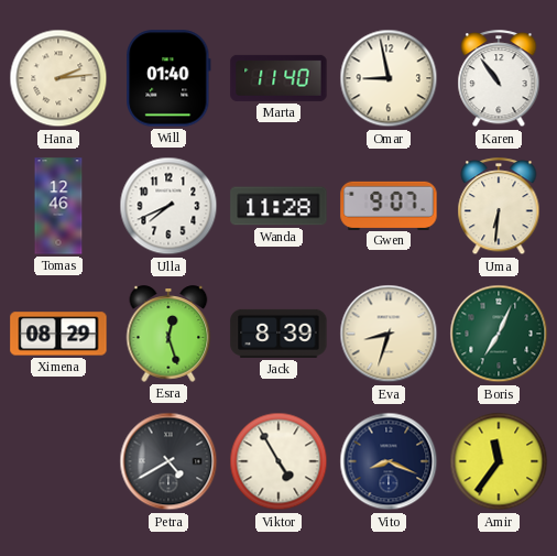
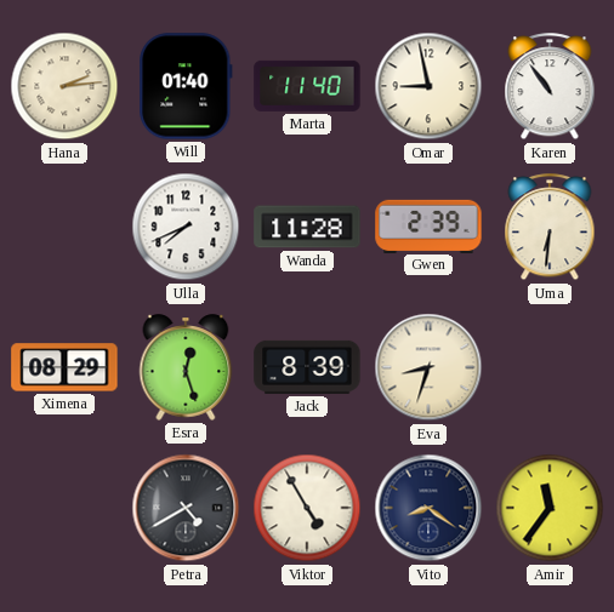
Tomas: 12:46 -> none
Gwen: 9:07 -> 2:39
Boris: 7:04 -> none
Vito: 8:19 -> 8:21
